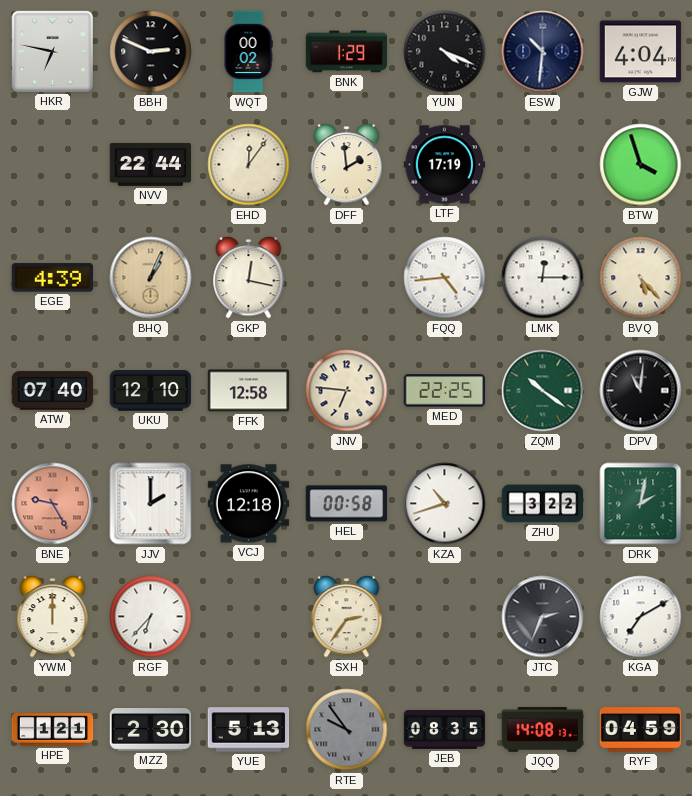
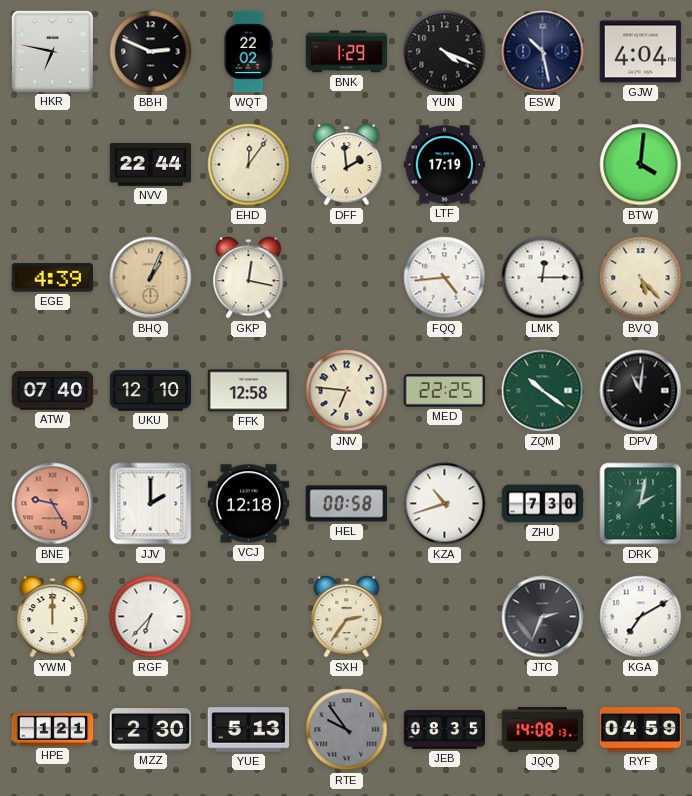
WQT: 00:02 -> 22:02
ESW: 10:31 -> 10:28
BTW: 3:57 -> 4:01
ZHU: 3:22 -> 7:30
